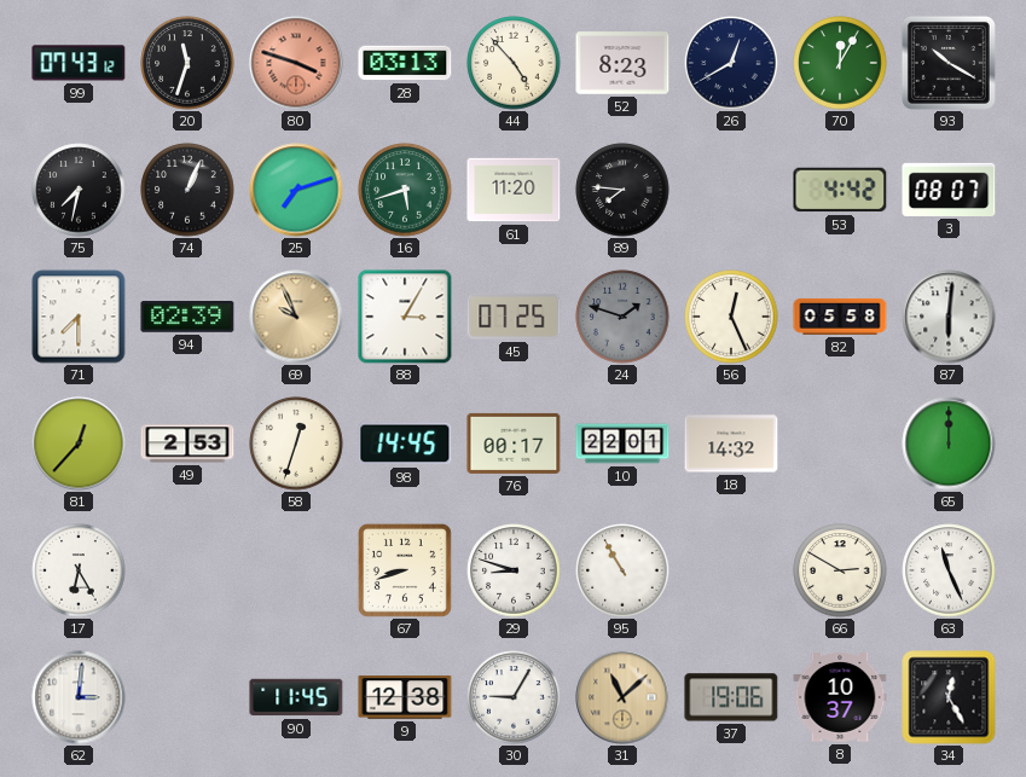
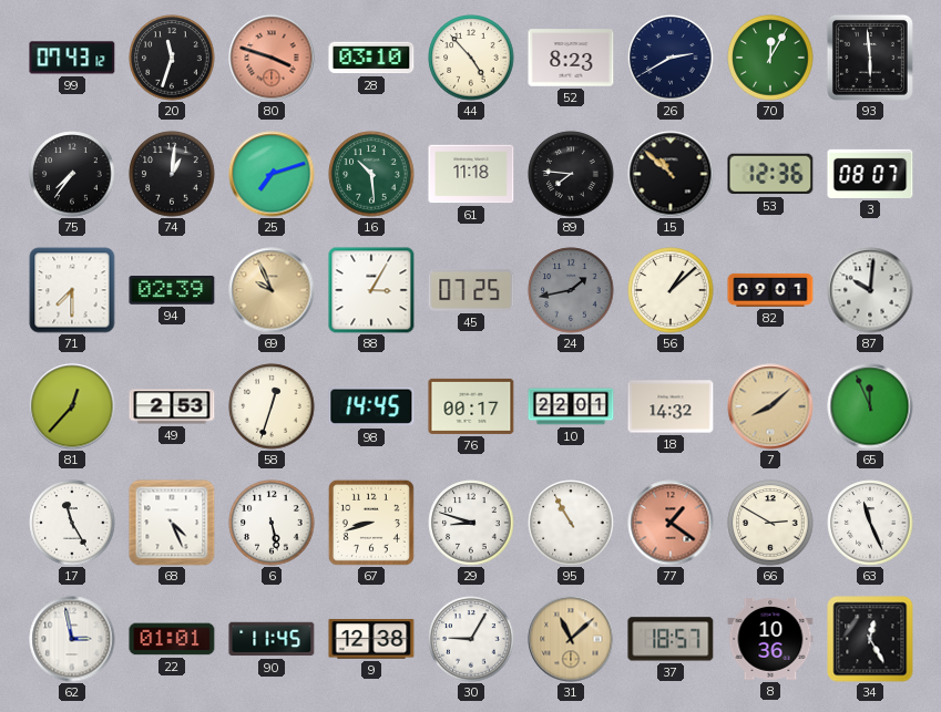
28: 03:13 -> 03:10
26: 12:40 -> 2:40
93: 10:20 -> 5:59
75: 7:32 -> 7:36
74: 1:04 -> 1:01
16: 5:42 -> 10:29
61: 11:20 -> 11:18
15: none -> 10:52
53: 4:42 -> 12:36
24: 1:48 -> 1:43
56: 12:26 -> 1:08
82: 05:58 -> 09:01
87: 6:01 -> 10:01
7: none -> 8:08
65: 12:00 -> 11:56
17: 6:25 -> 11:25
68: none -> 4:26
6: none -> 5:28
77: none -> 1:21
62: 3:01 -> 2:58
22: none -> 01:01
37: 19:06 -> 18:57
8: 10:37 -> 10:36
